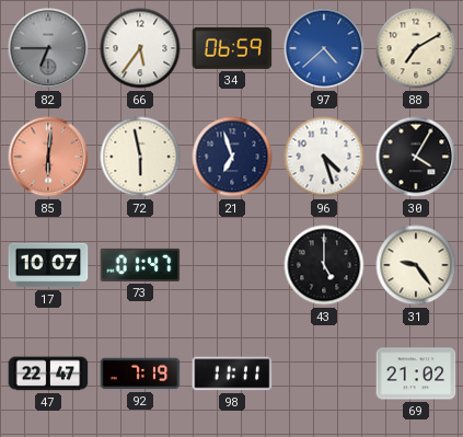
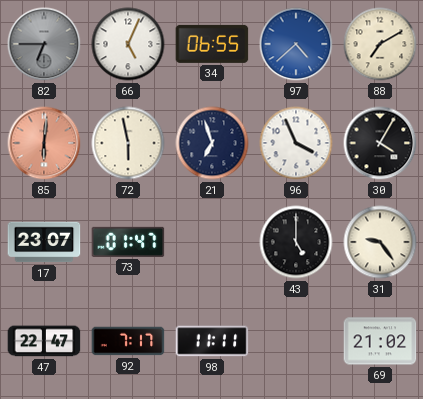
66: 5:36 -> 5:04
34: 06:59 -> 06:55
96: 4:27 -> 3:56
17: 10:07 -> 23:07
92: 7:19 -> 7:17
